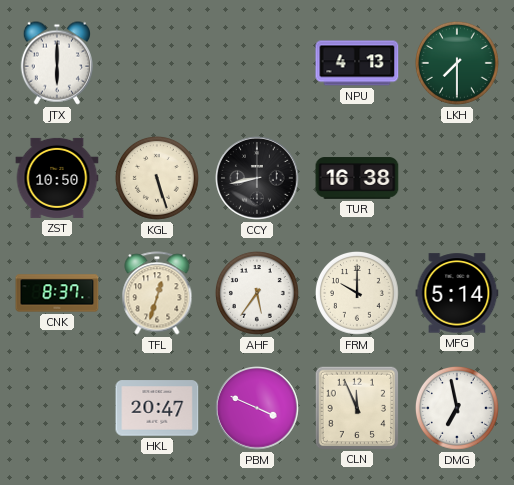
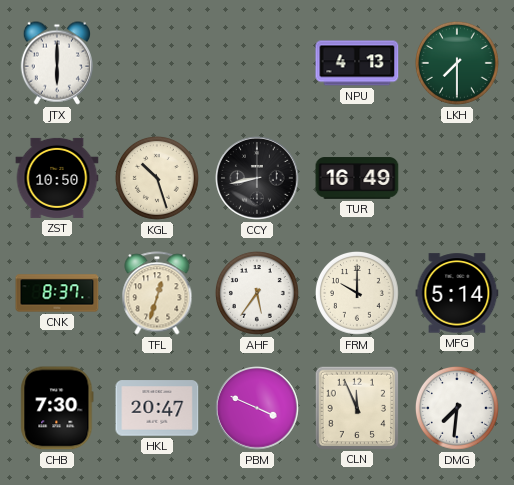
KGL: 5:27 -> 10:27
TUR: 16:38 -> 16:49
CHB: none -> 7:30
DMG: 6:58 -> 7:31
